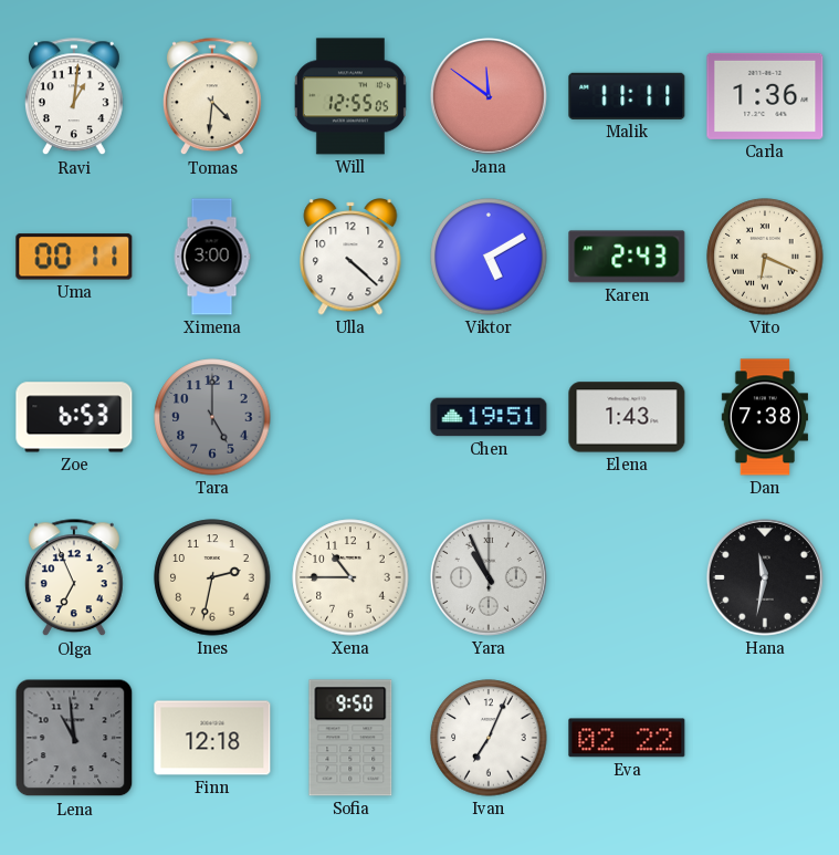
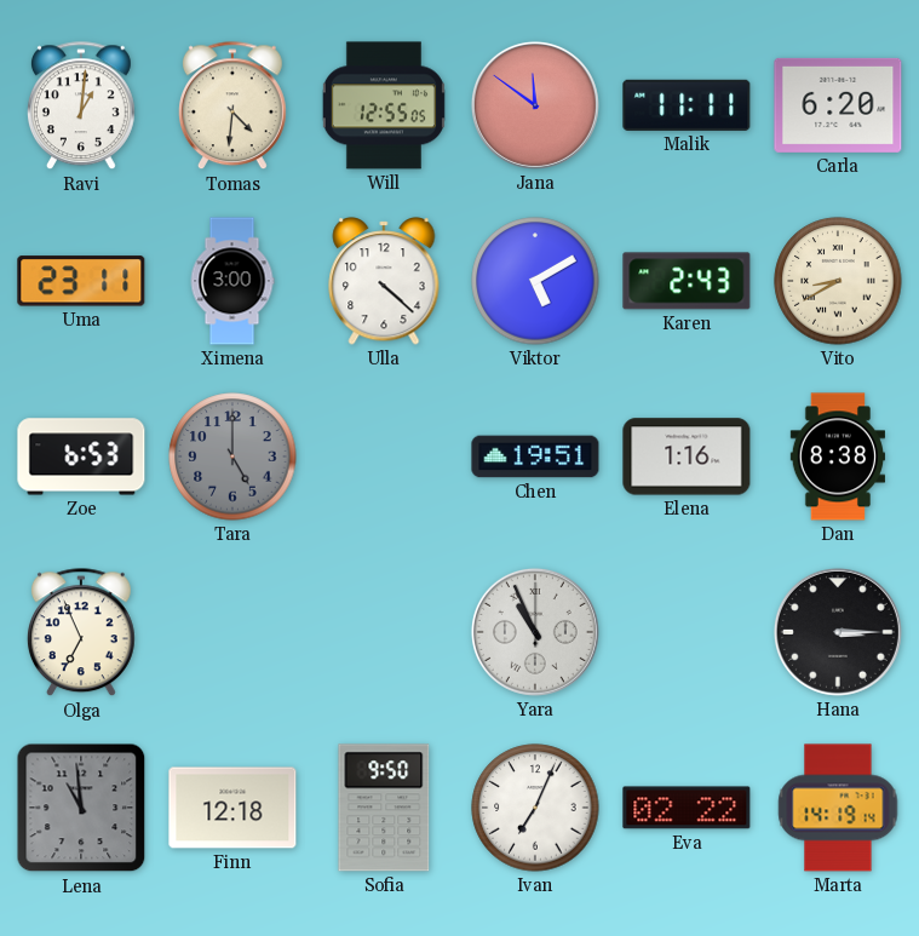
Carla: 1:36 -> 6:20
Uma: 00:11 -> 23:11
Vito: 6:19 -> 8:40
Elena: 1:43 -> 1:16
Dan: 7:38 -> 8:38
Ines: 2:32 -> none
Xena: 10:45 -> none
Hana: 11:32 -> 3:15
Marta: none -> 14:19
